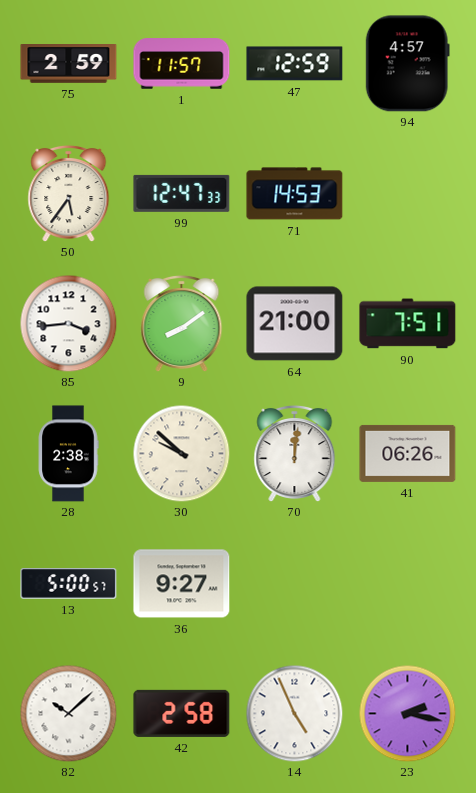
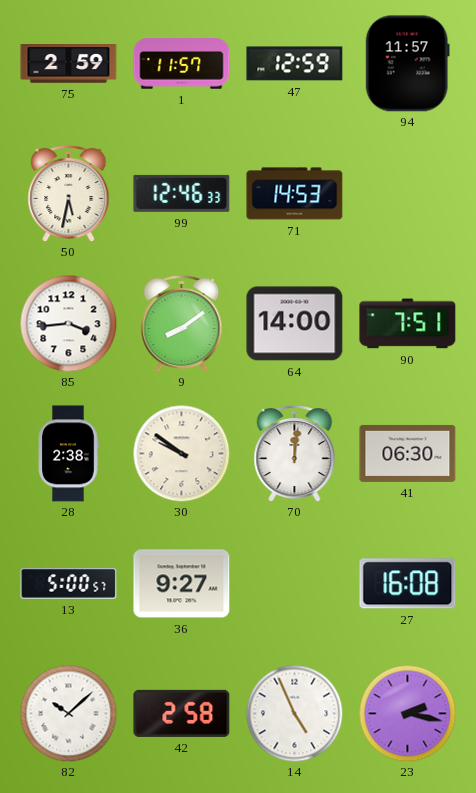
94: 4:57 -> 11:57
50: 5:36 -> 5:32
99: 12:47 -> 12:46
64: 21:00 -> 14:00
30: 9:52 -> 9:51
41: 06:26 -> 06:30
27: none -> 16:08
